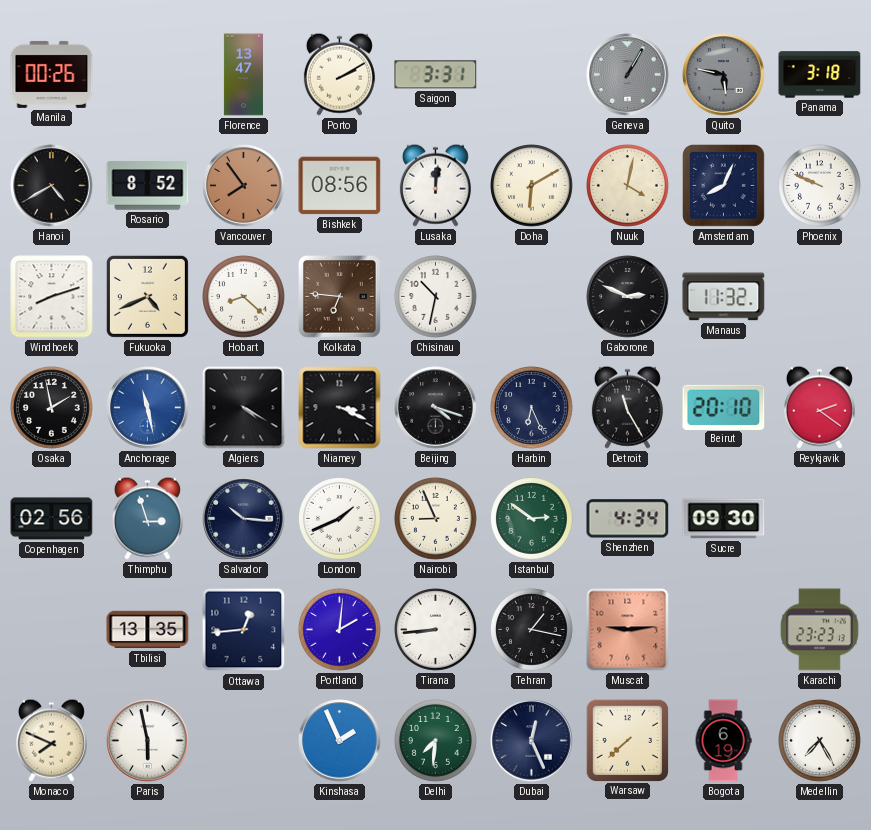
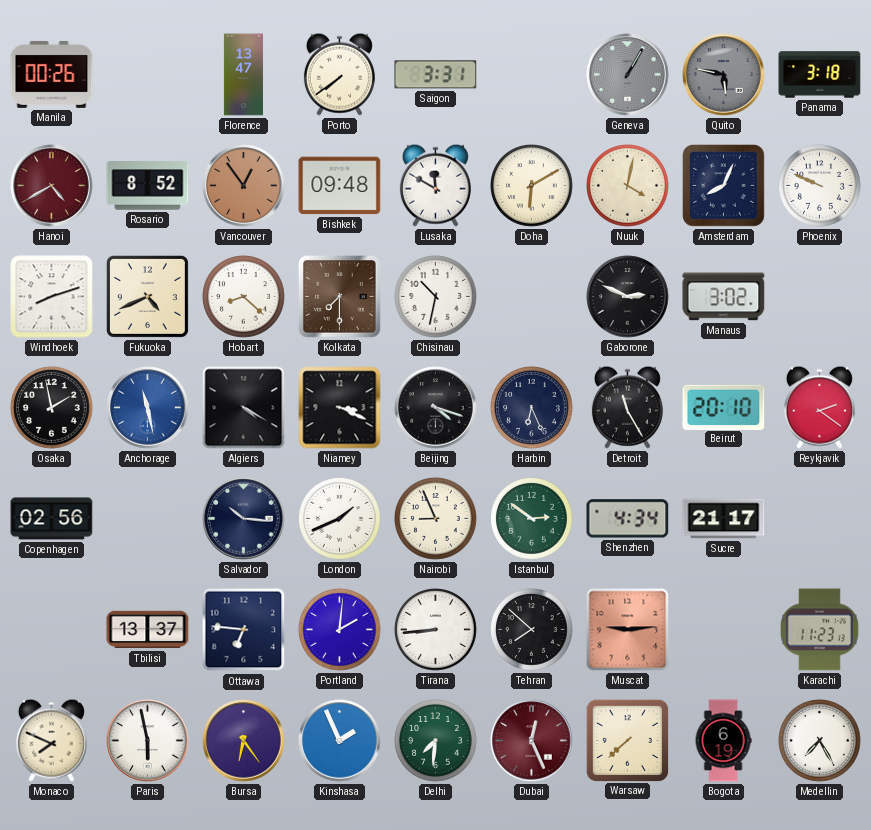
Porto: 2:10 -> 7:39
Hanoi dial: black -> burgundy
Vancouver: 7:54 -> 12:54
Bishkek: 08:56 -> 09:48
Lusaka: 12:01 -> 11:50
Kolkata: 6:46 -> 7:30
Manaus: 11:32 -> 3:02
Thimphu: 2:57 -> none
Sucre: 09:30 -> 21:17
Tbilisi: 13:35 -> 13:37
Ottawa: 12:44 -> 6:46
Tehran: 1:17 -> 7:52
Karachi: 23:23 -> 11:23
Bursa: none -> 6:24
Dubai dial: navy -> burgundy
